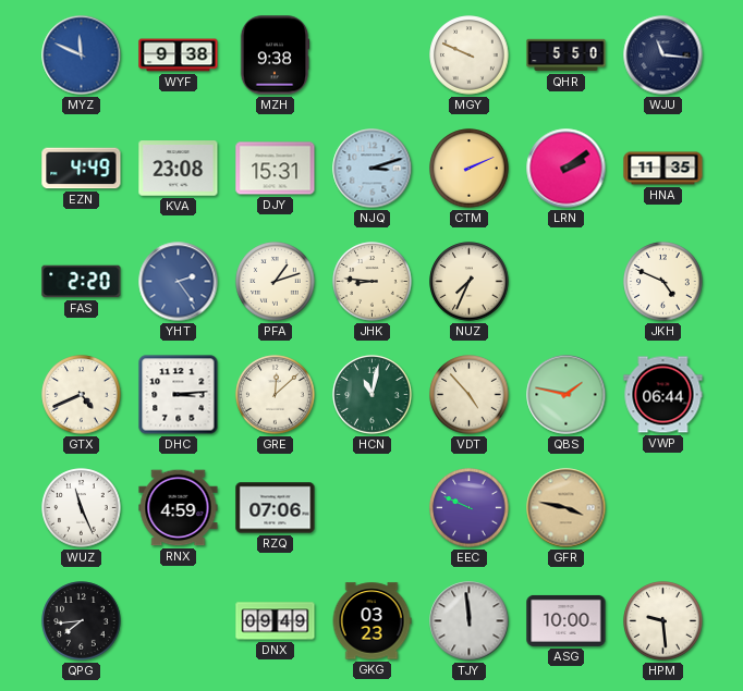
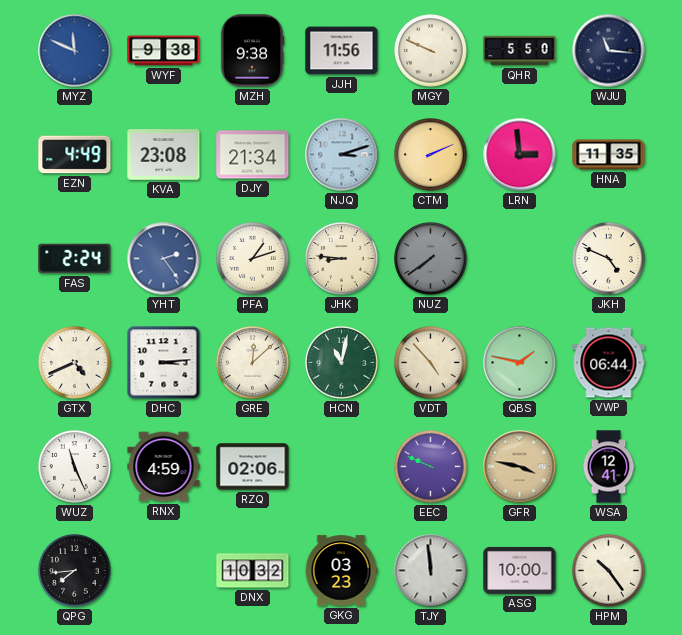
JJH: none -> 11:56
DJY: 15:31 -> 21:34
LRN: 2:09 -> 2:59
FAS: 2:20 -> 2:24
NUZ: 7:34 -> 7:39
NUZ dial: cream -> grey
RZQ: 07:06 -> 02:06
WSA: none -> 12:41
DNX: 09:49 -> 10:32
HPM: 9:29 -> 10:24
